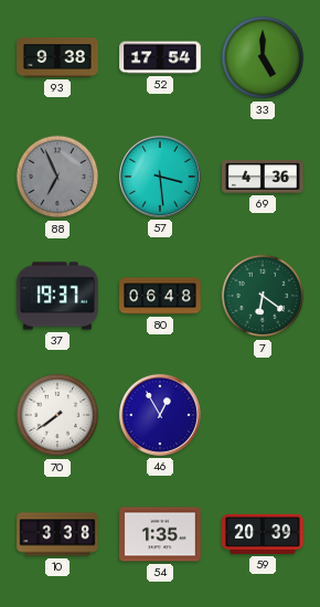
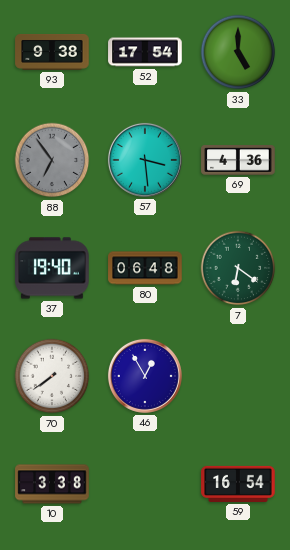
88: 6:56 -> 6:54
37: 19:37 -> 19:40
54: 1:35 -> none
59: 20:39 -> 16:54
